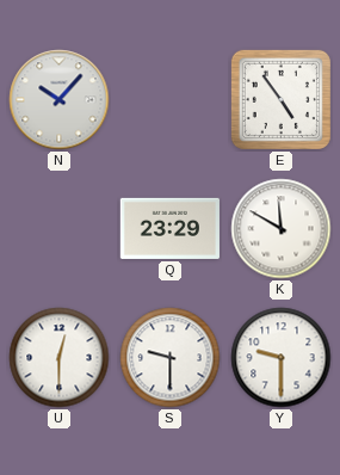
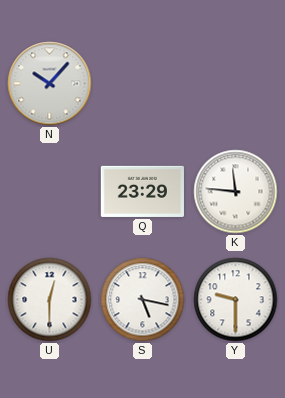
E: 4:54 -> none
K: 11:50 -> 11:46
S: 9:30 -> 5:17
